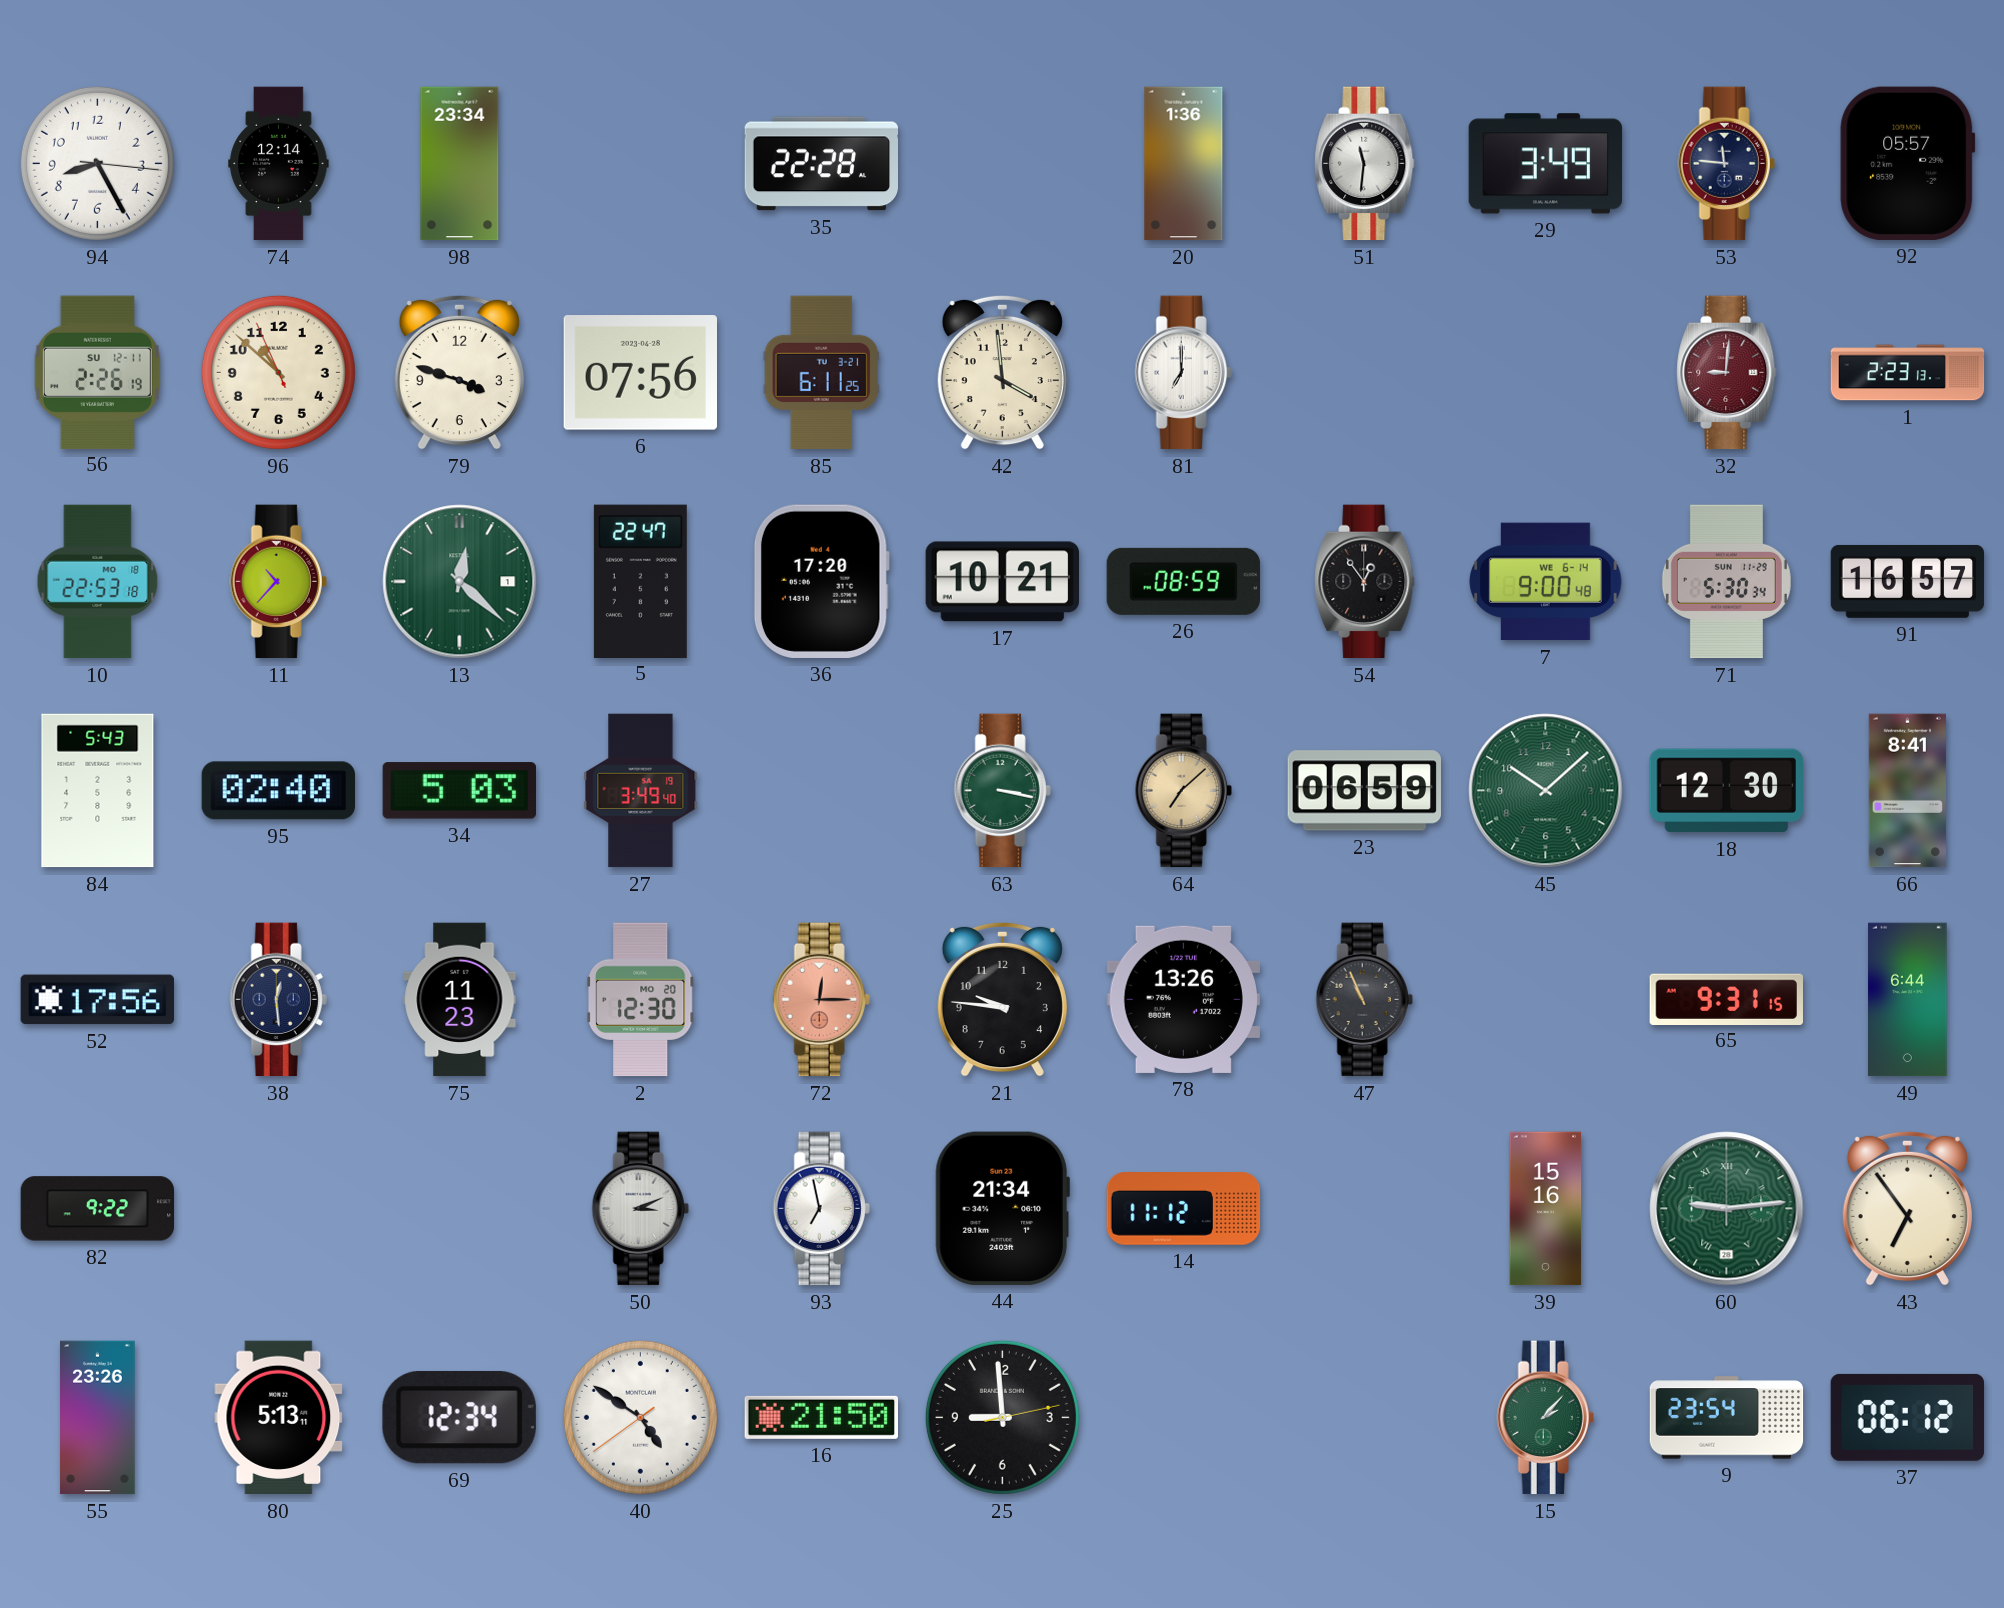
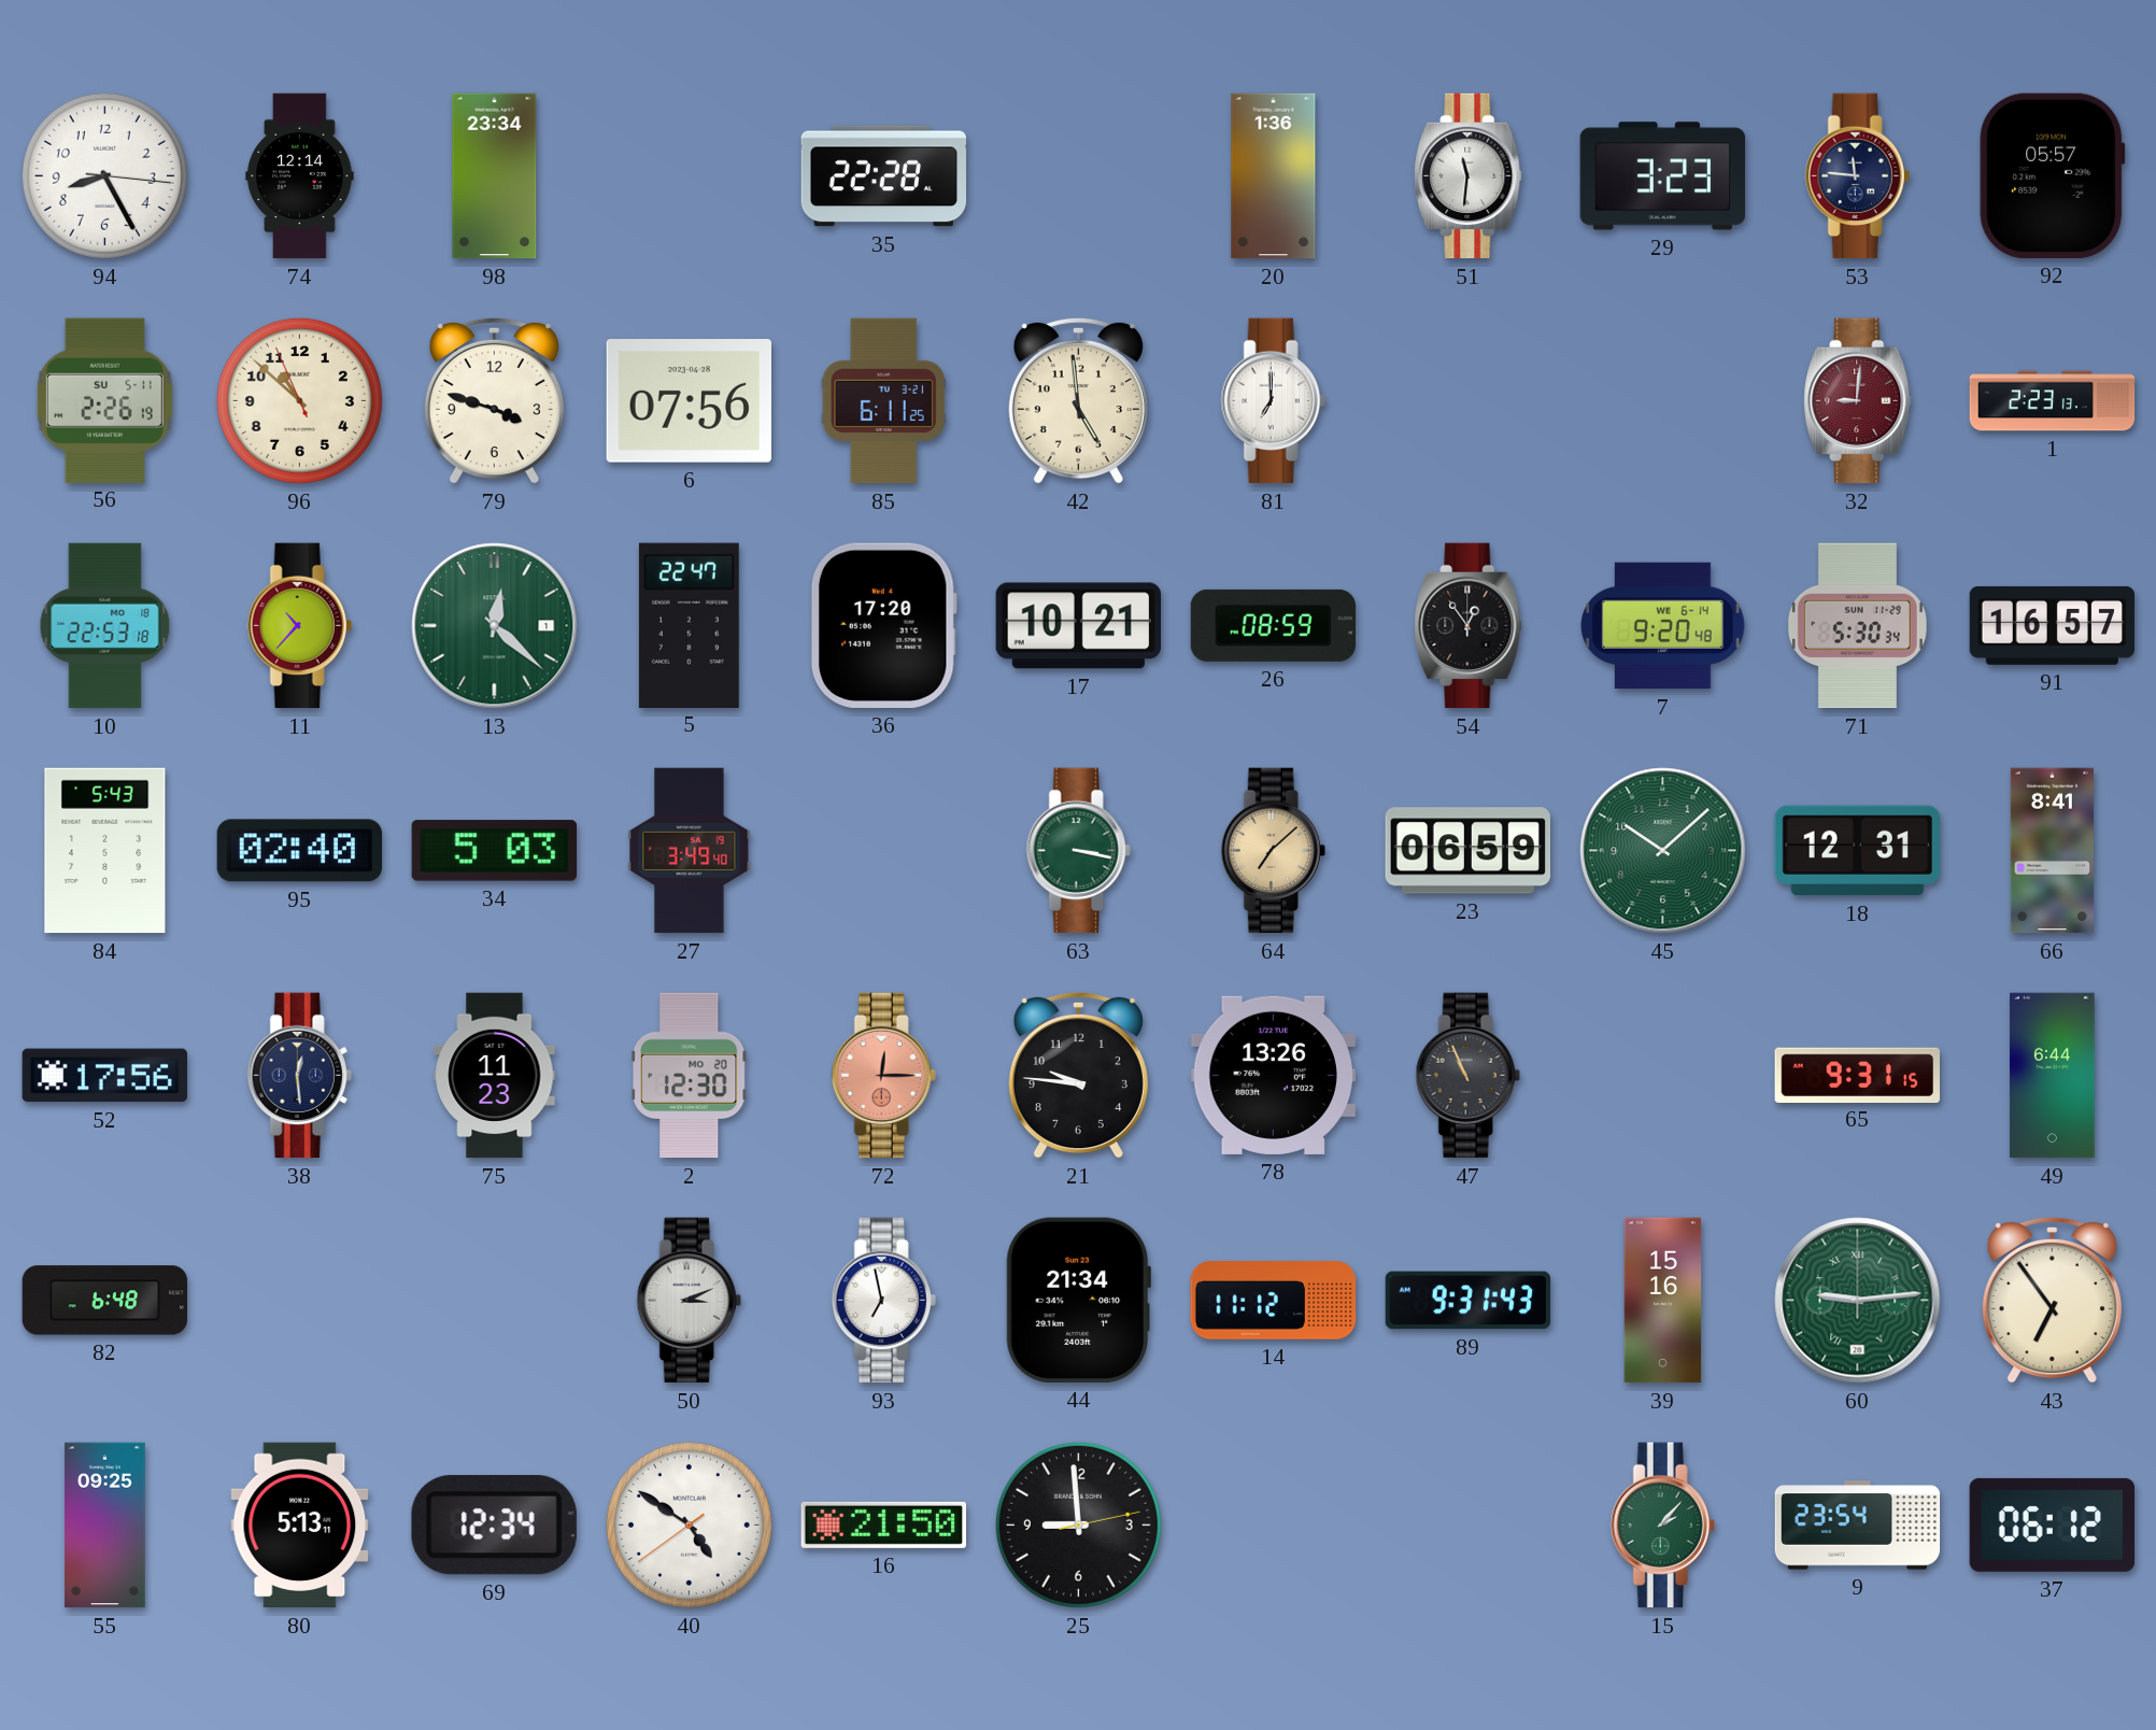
29: 3:49 -> 3:23
56 date: SU 12-11 -> SU 5-11
42: 3:59 -> 4:59
7: 9:00 -> 9:20
18: 12:30 -> 12:31
82: 9:22 -> 6:48
89: none -> 9:31
55: 23:26 -> 09:25
